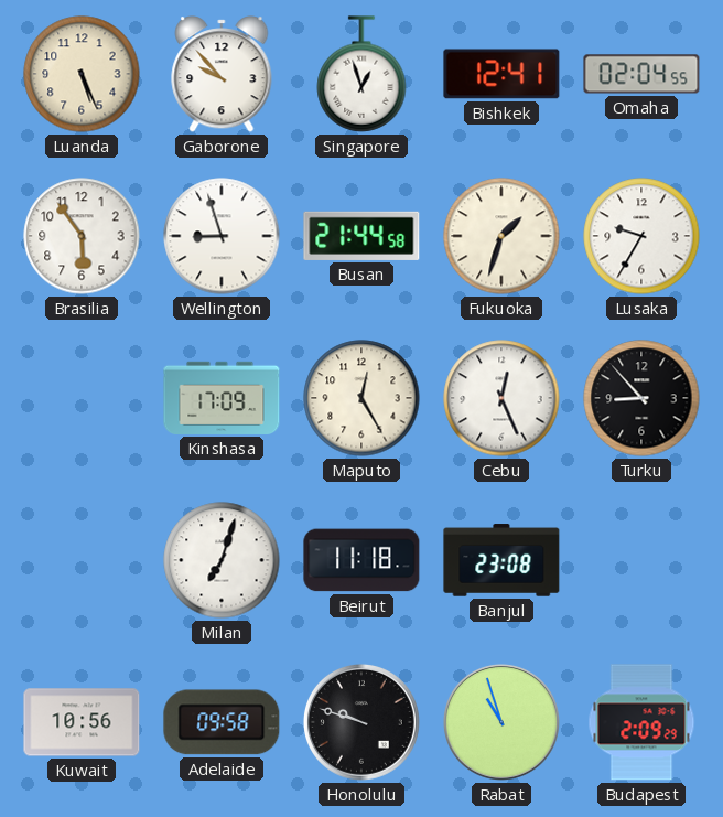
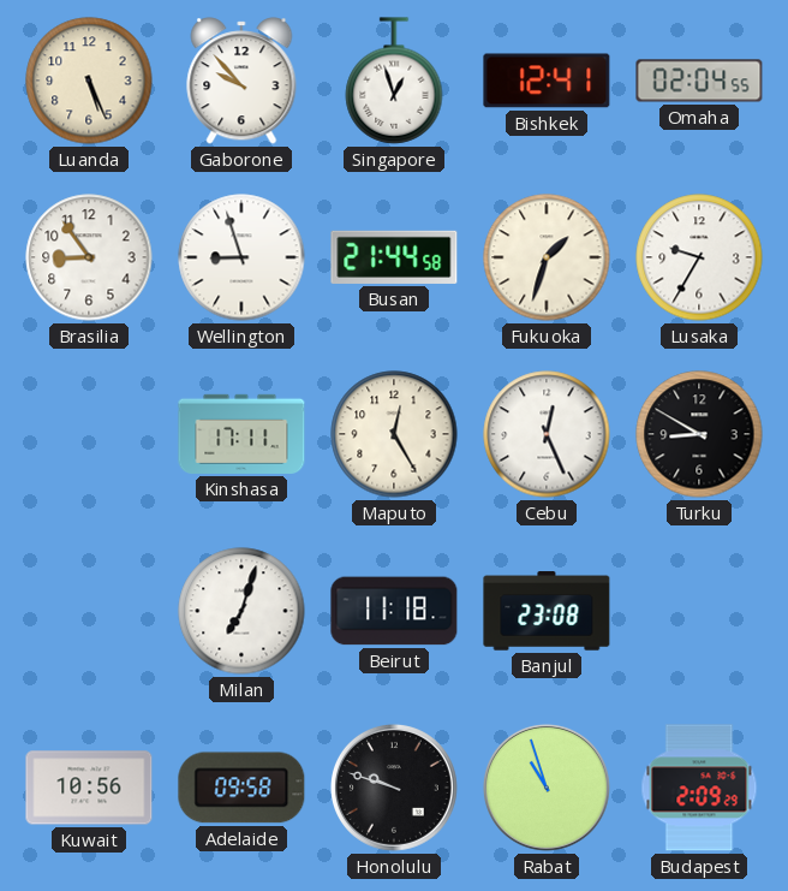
Brasilia: 5:54 -> 8:54
Kinshasa: 17:09 -> 17:11
Turku: 8:53 -> 8:50
